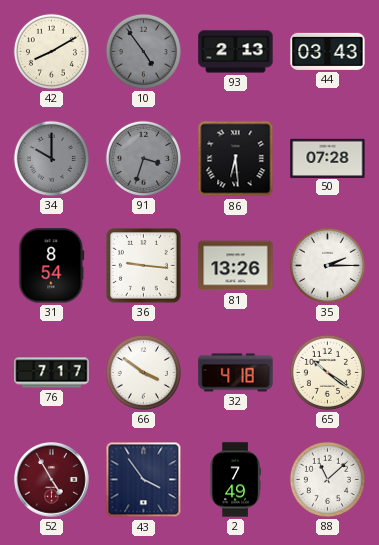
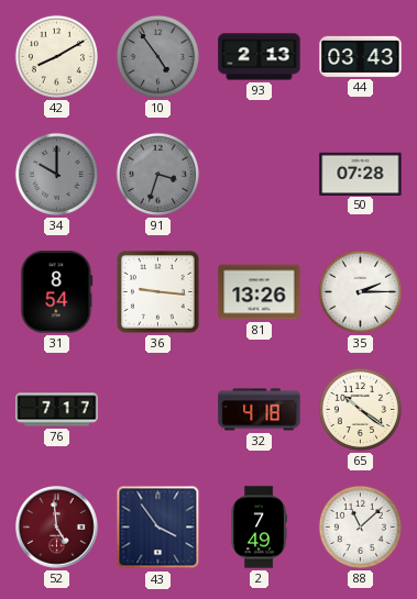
86: 6:29 -> none
66: 3:51 -> none
52: 4:55 -> 4:59
